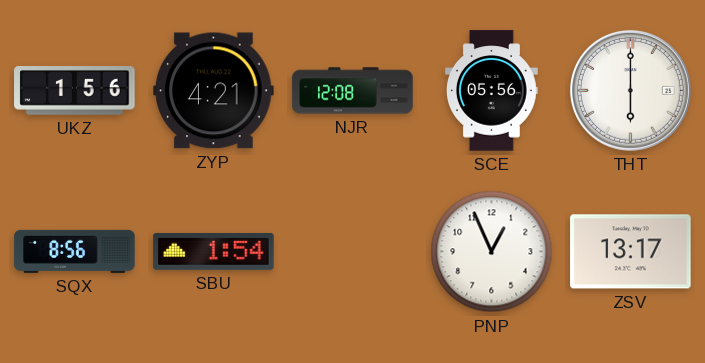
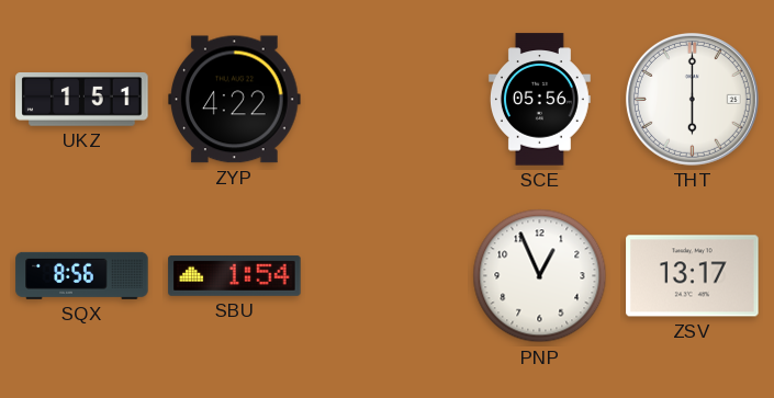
UKZ: 1:56 -> 1:51
ZYP: 4:21 -> 4:22
NJR: 12:08 -> none
